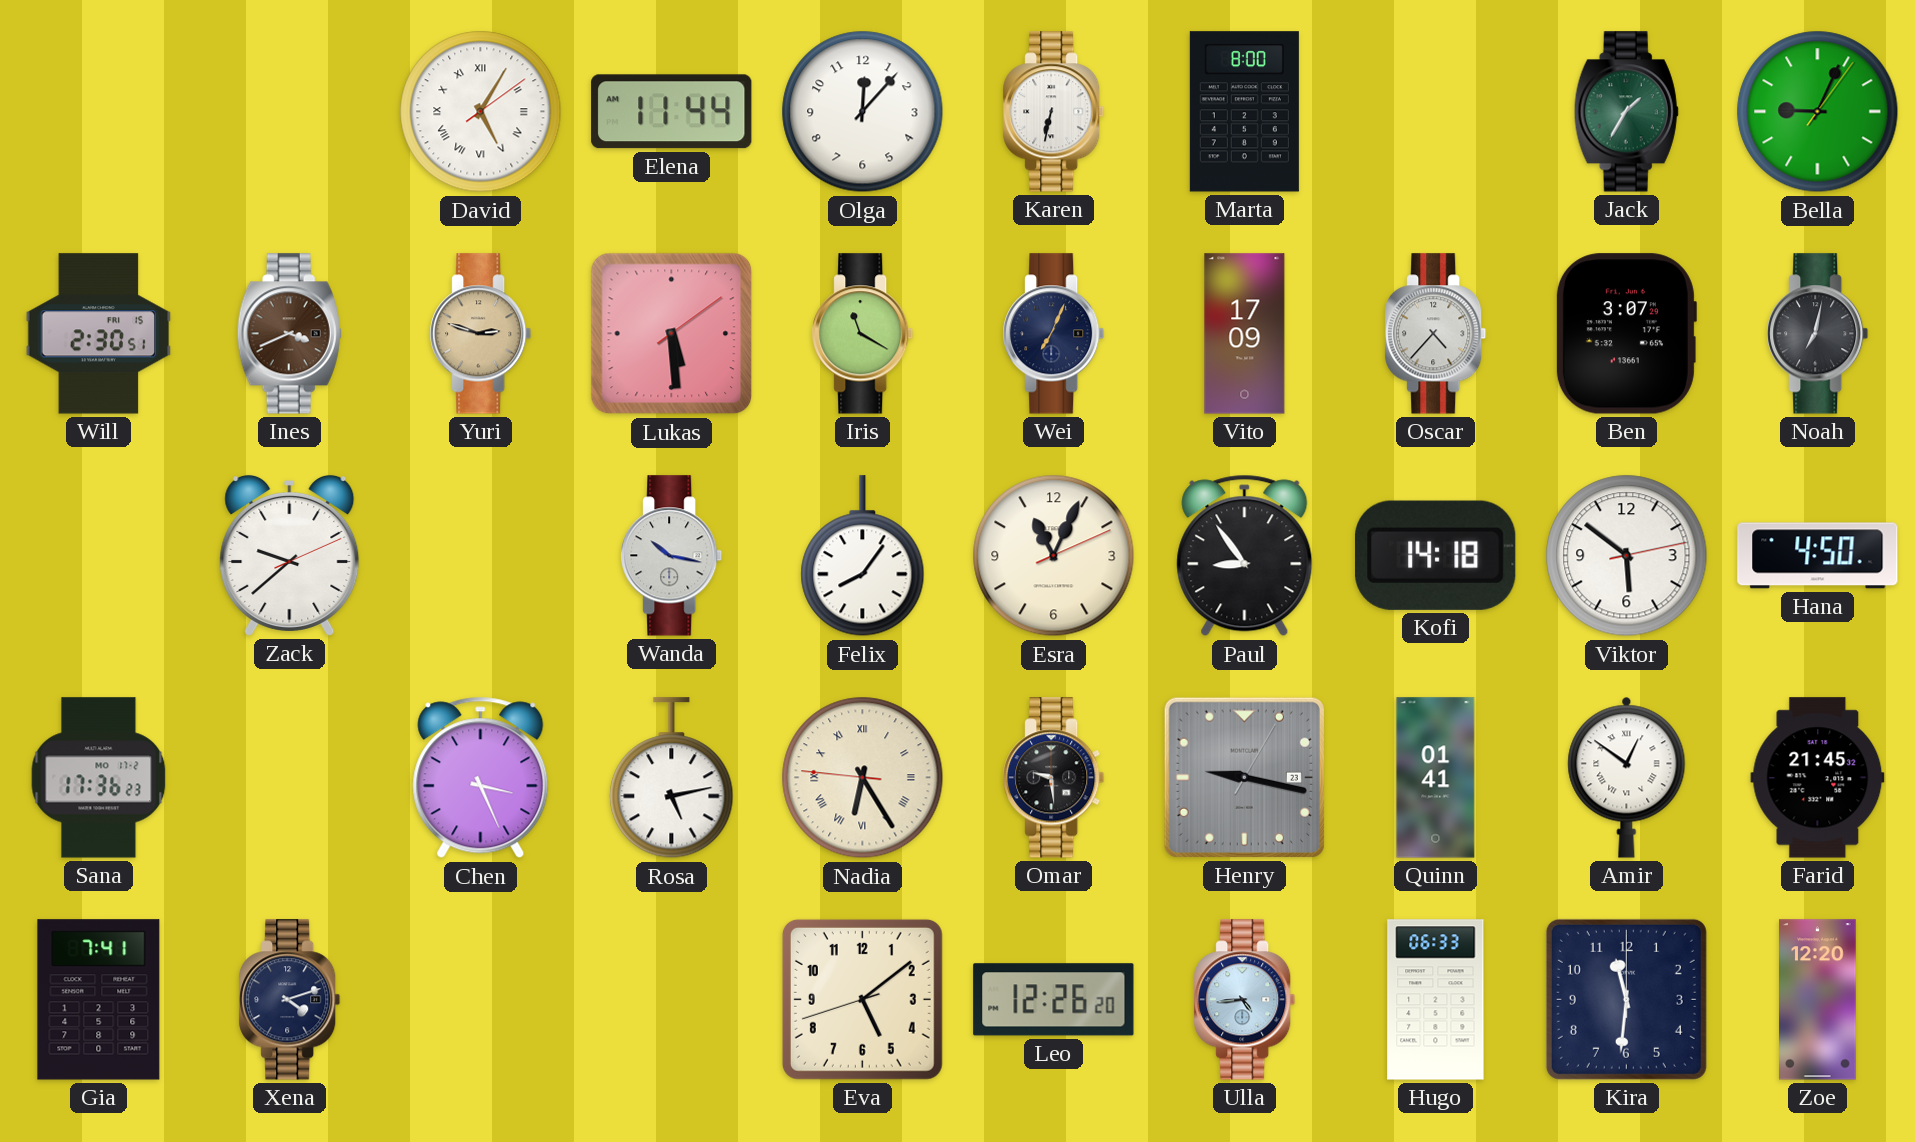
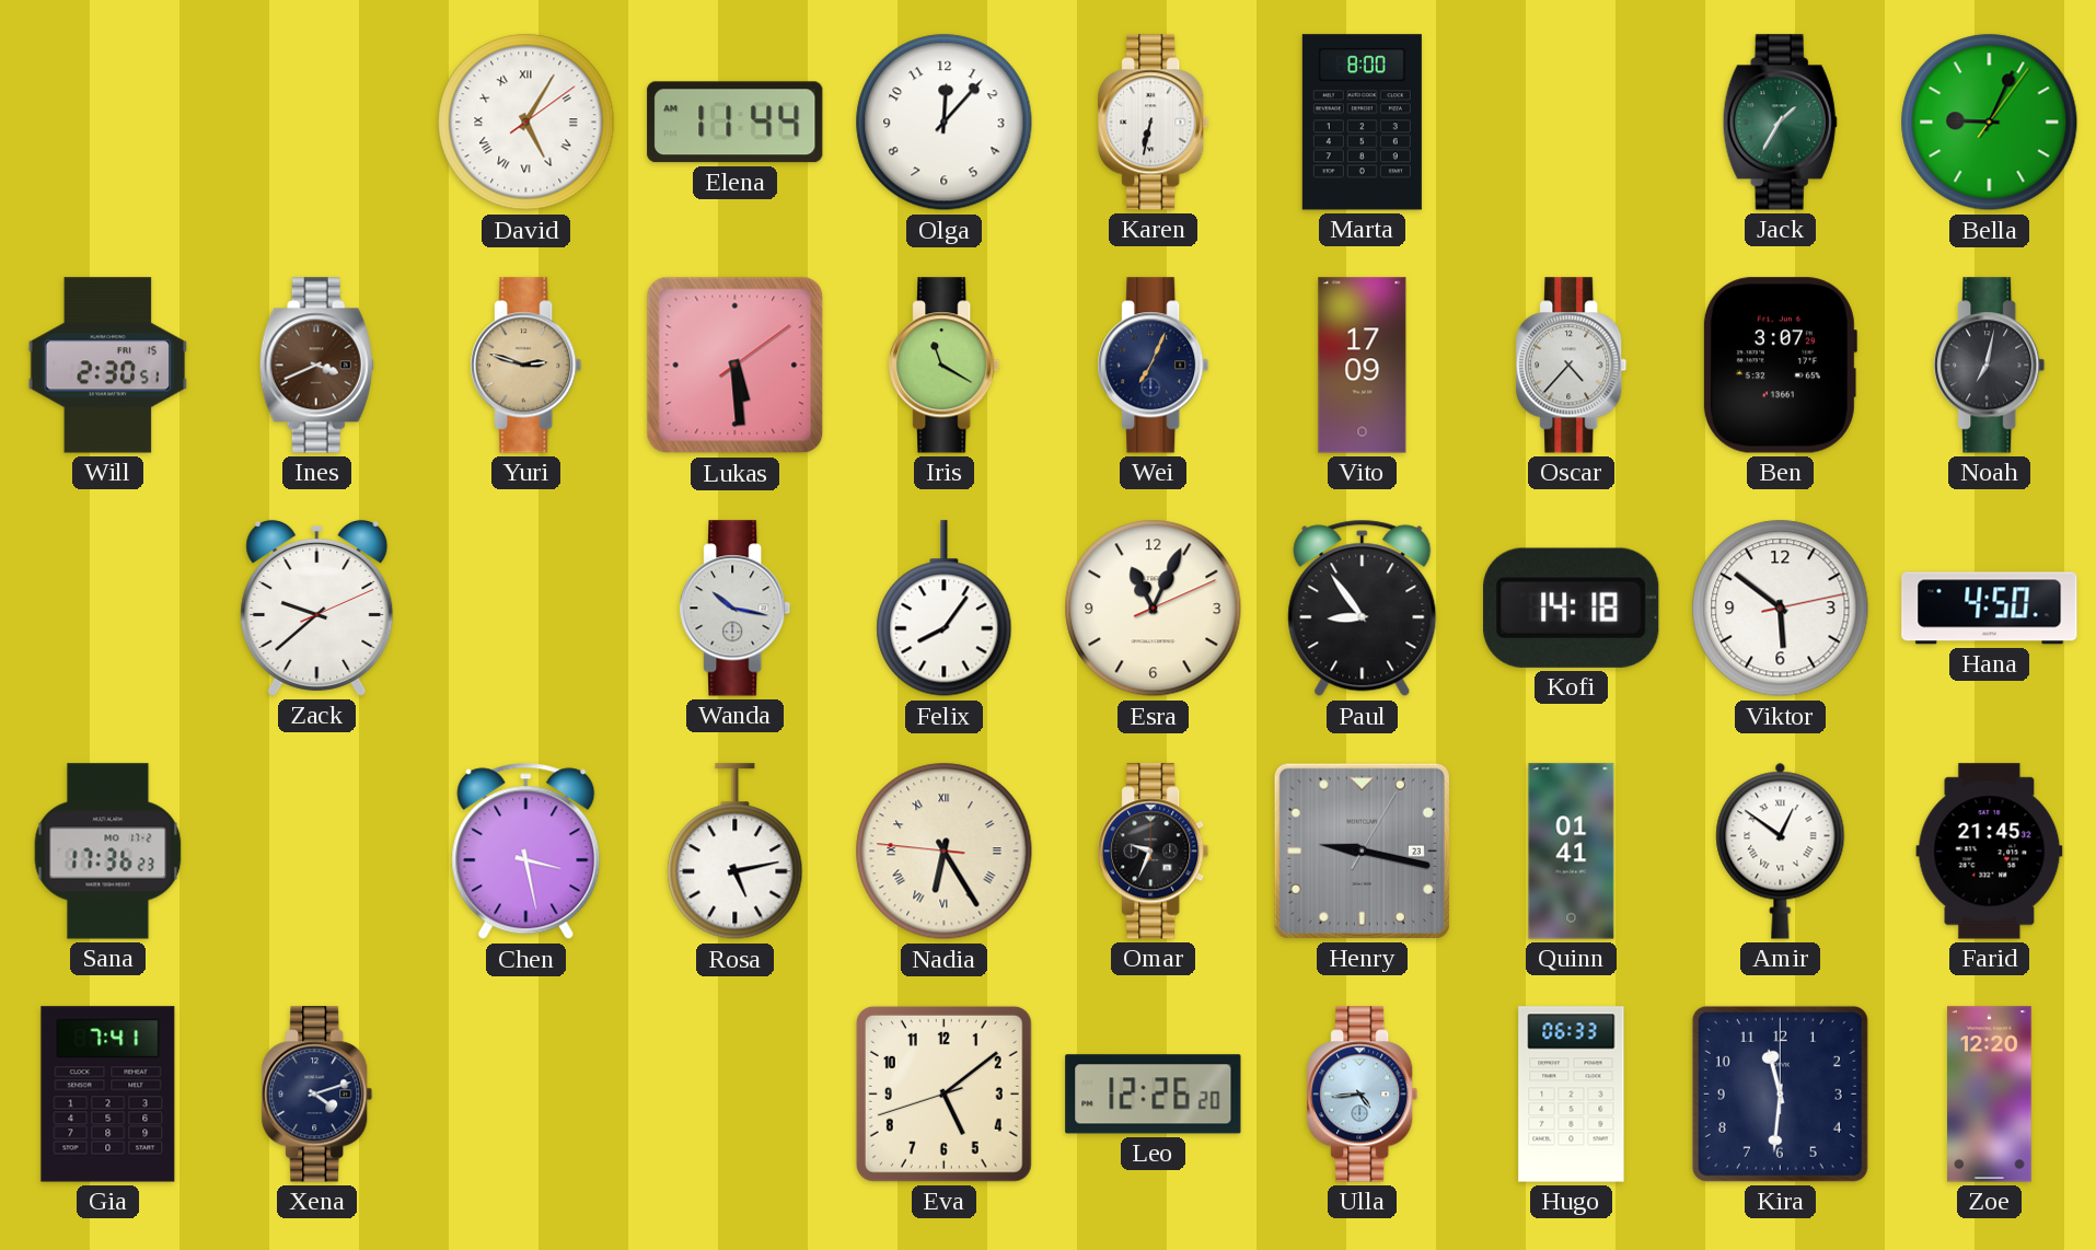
Chen: 3:26 -> 3:28
Omar: 9:29 -> 9:34
